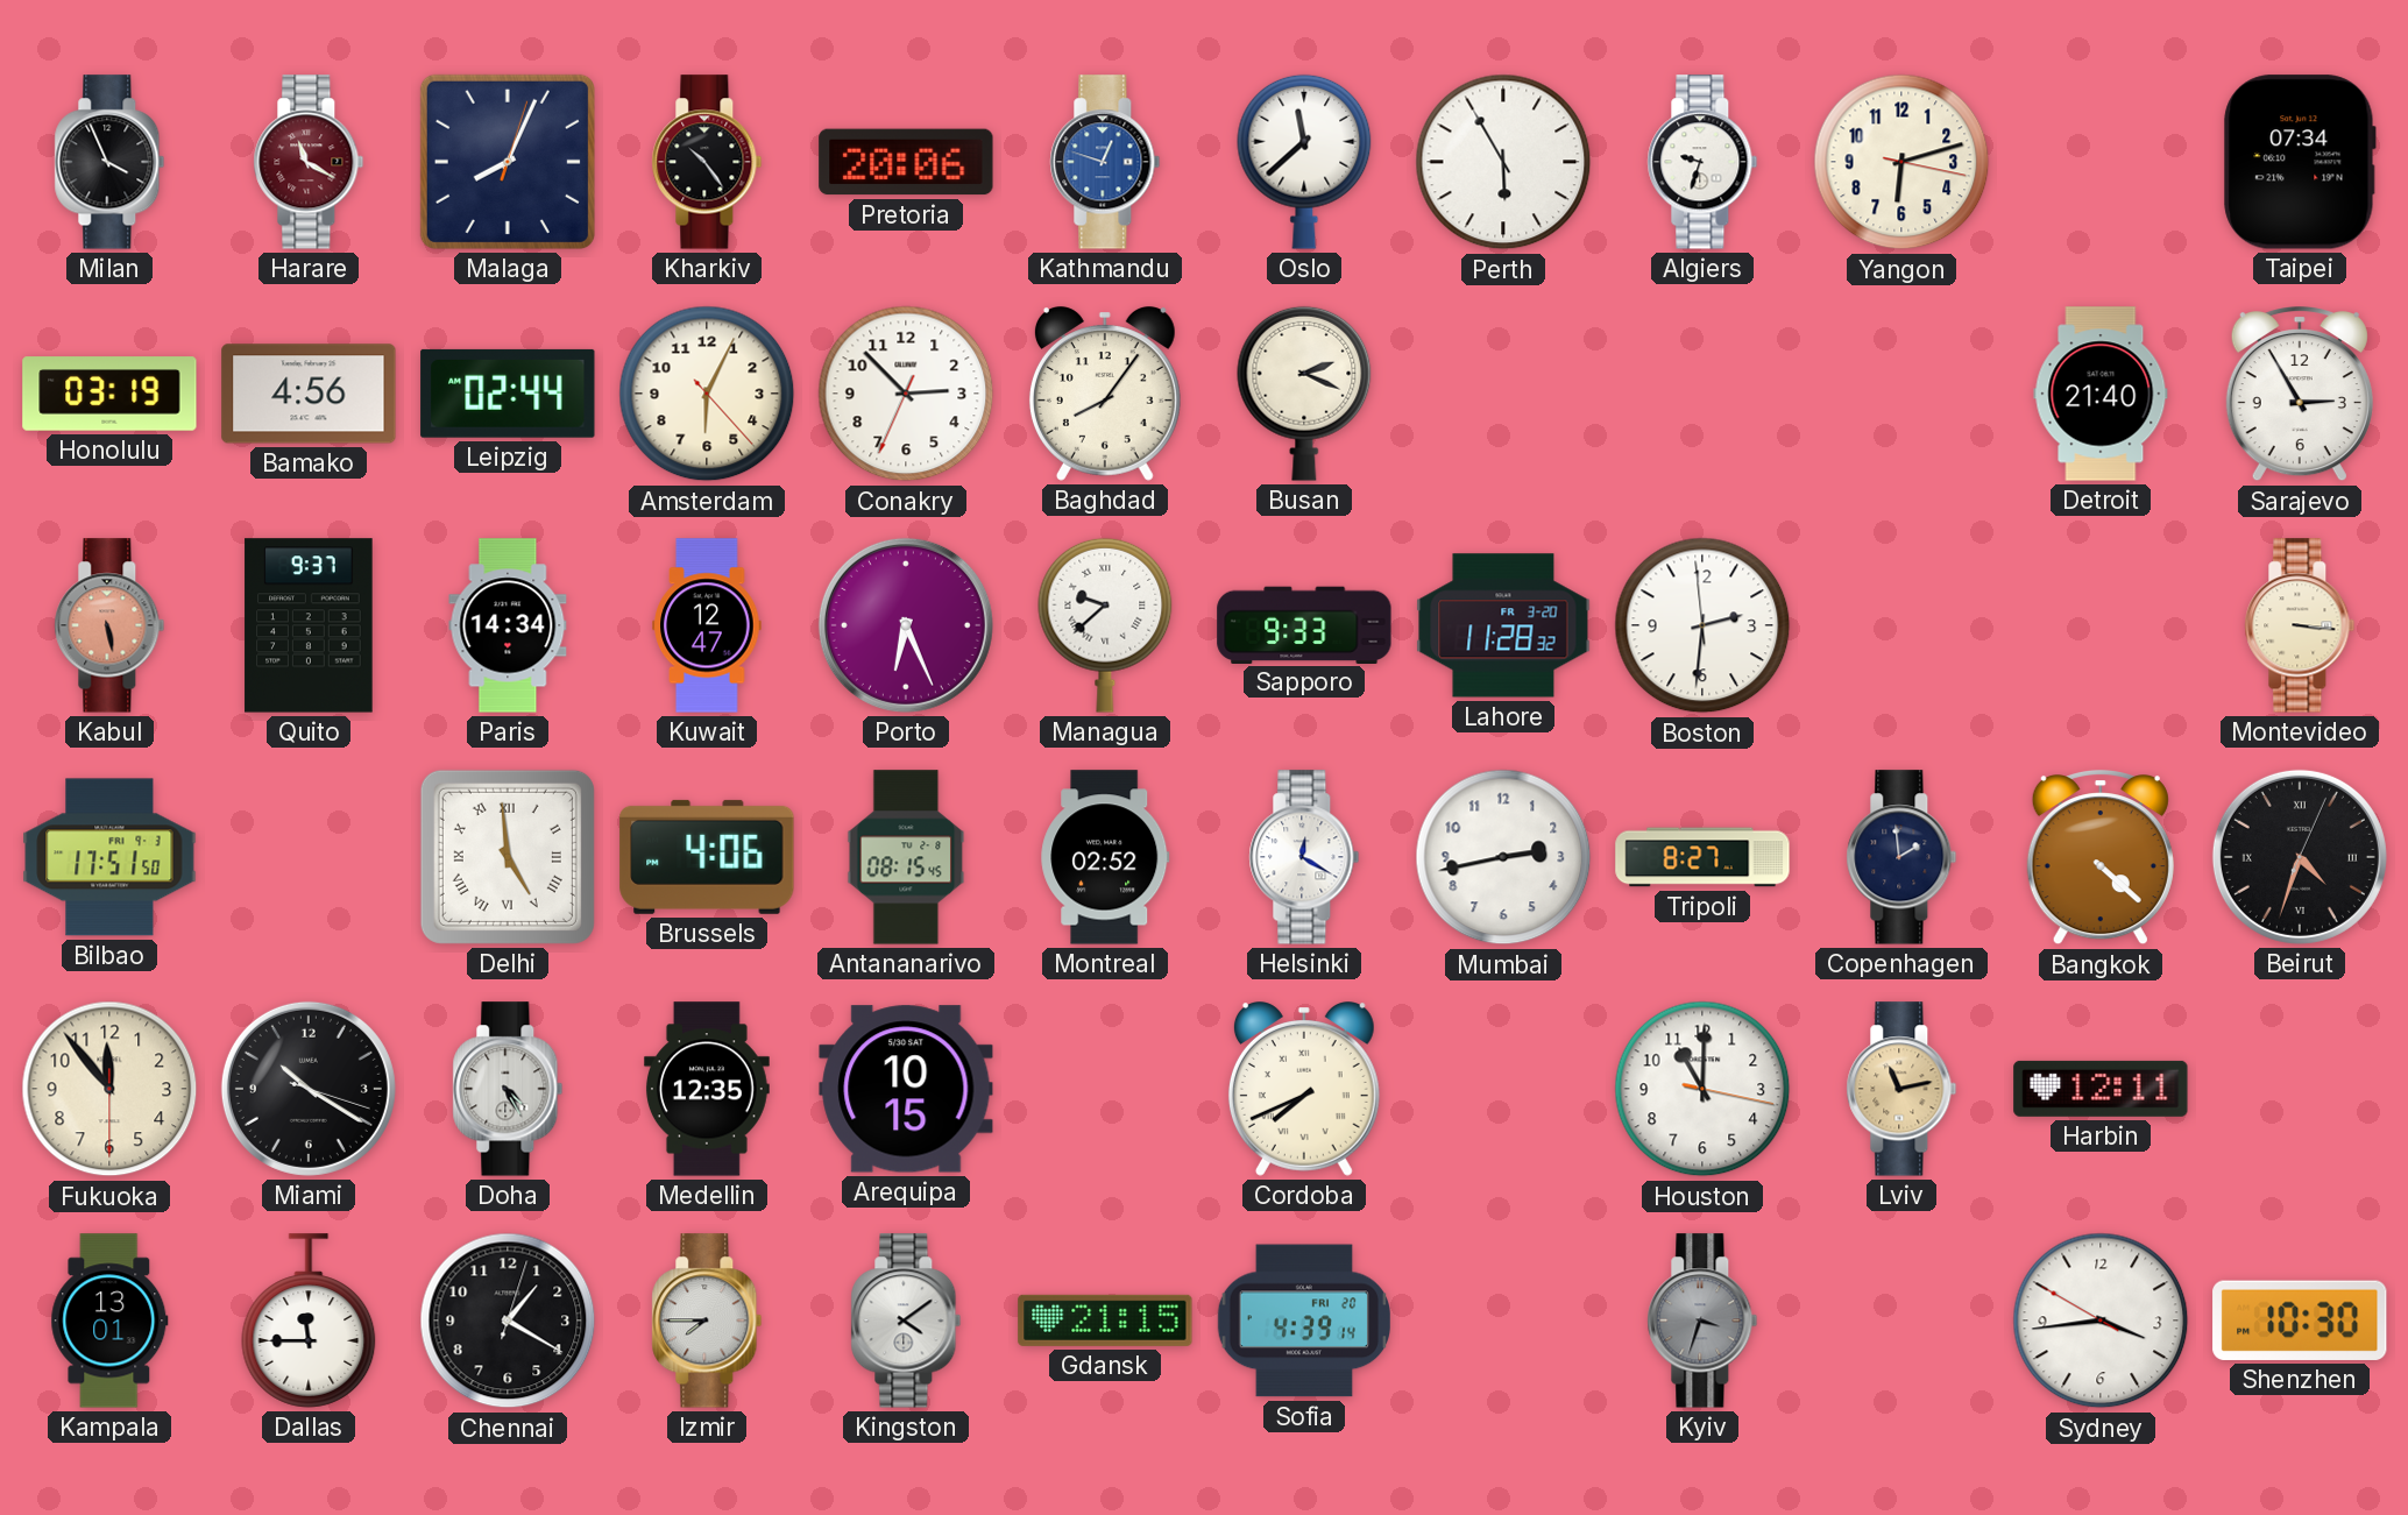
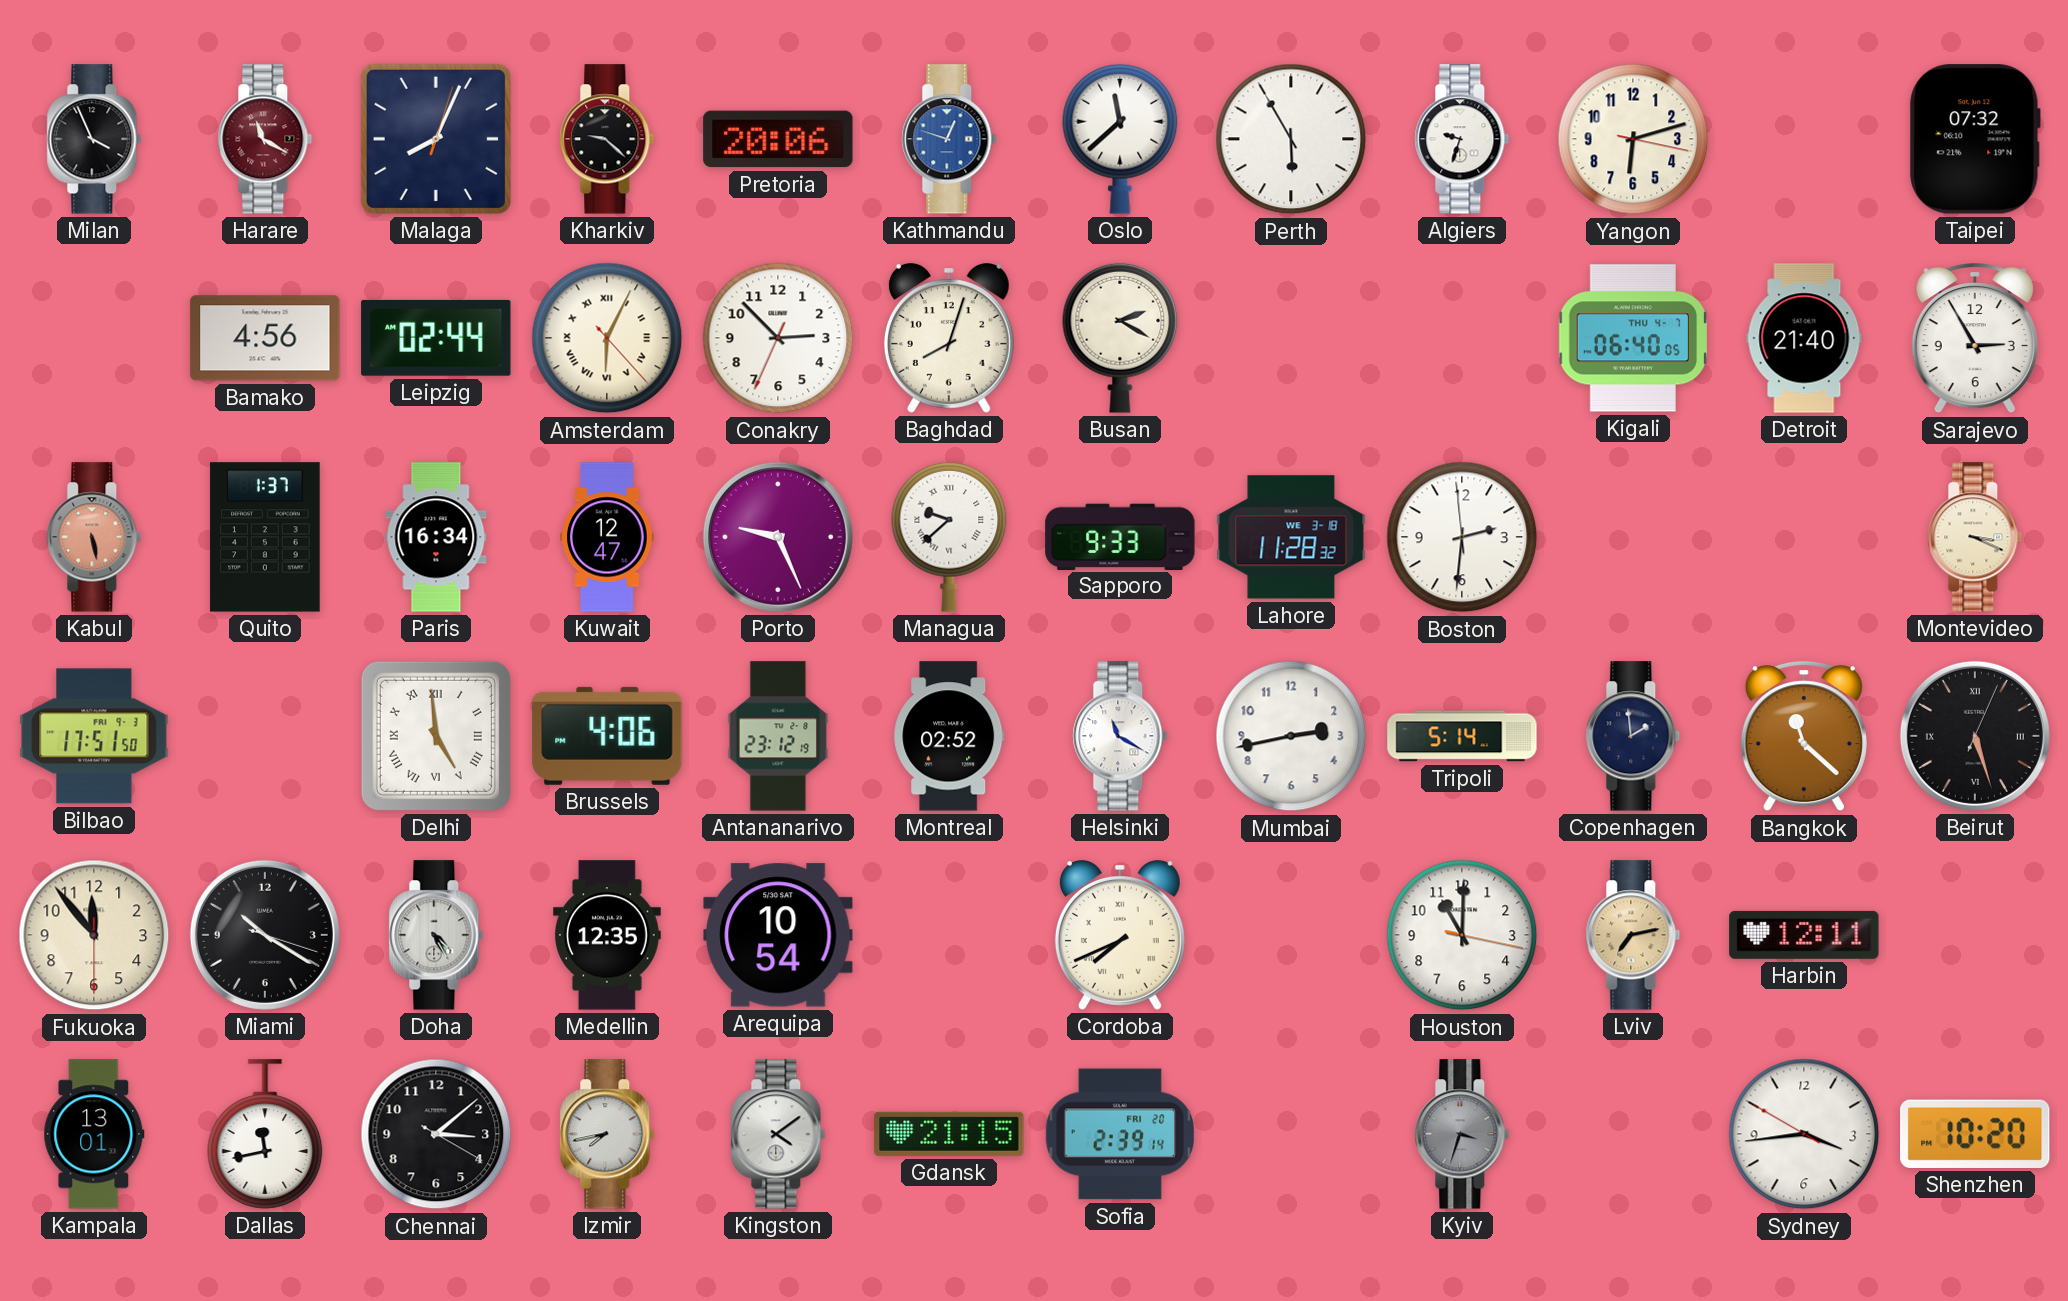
Kharkiv: 10:24 -> 9:22
Taipei: 07:34 -> 07:32
Honolulu: 03:19 -> none
Amsterdam numerals: Arabic -> Roman
Baghdad: 8:06 -> 8:03
Busan: 2:19 -> 2:20
Kigali: none -> 06:40
Quito: 9:37 -> 1:37
Paris: 14:34 -> 16:34
Porto: 6:26 -> 9:26
Lahore date: FR 3-20 -> WE 3-18
Montevideo: 3:16 -> 3:19
Antananarivo: 08:15 -> 23:12
Helsinki: 12:20 -> 11:20
Tripoli: 8:27 -> 5:14
Bangkok: 4:22 -> 11:22
Beirut: 4:33 -> 5:27
Arequipa: 10:15 -> 10:54
Lviv: 11:13 -> 7:13
Dallas: 11:45 -> 11:43
Chennai: 1:20 -> 3:08
Izmir: 7:45 -> 7:43
Sofia: 4:39 -> 2:39
Shenzhen: 10:30 -> 10:20
